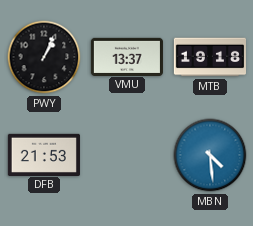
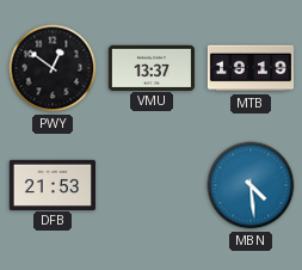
PWY: 1:04 -> 12:51
MTB: 19:18 -> 19:19
